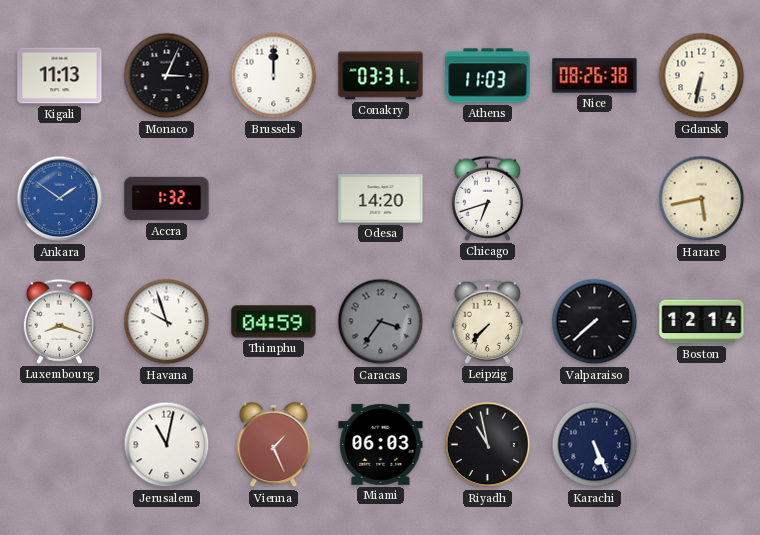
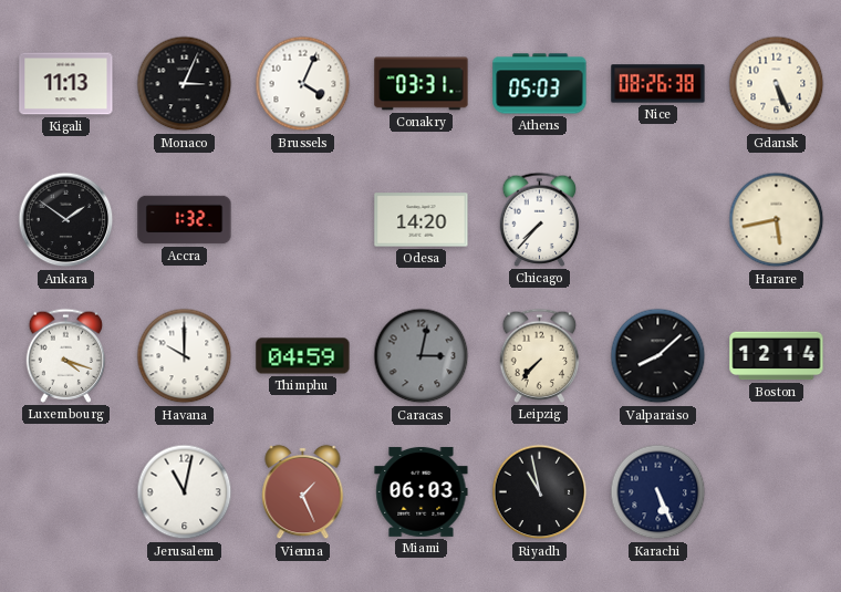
Brussels: 12:00 -> 4:04
Athens: 11:03 -> 05:03
Gdansk: 6:32 -> 5:26
Ankara dial: blue -> black
Chicago: 6:42 -> 7:37
Luxembourg: 8:18 -> 4:18
Havana: 9:57 -> 10:00
Caracas: 3:36 -> 3:02
Valparaiso: 7:38 -> 8:08
